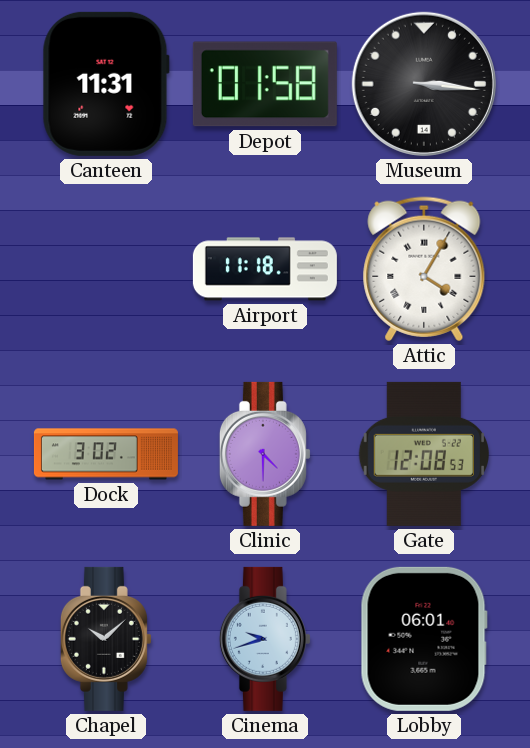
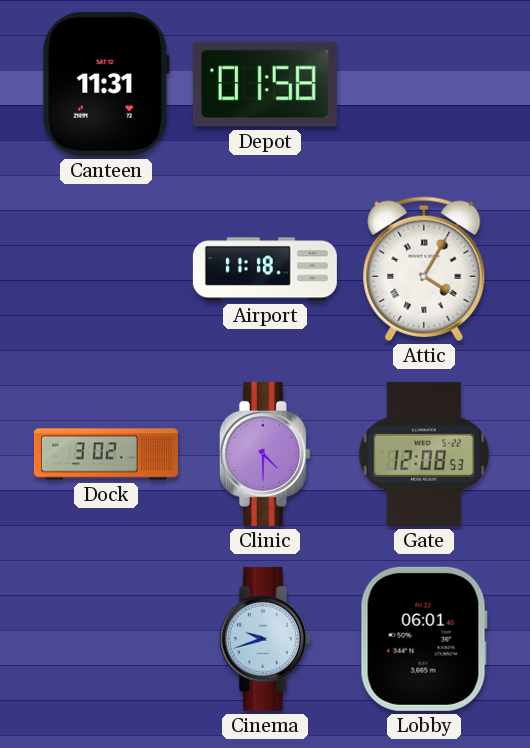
Museum: 3:16 -> none
Chapel: 10:08 -> none
